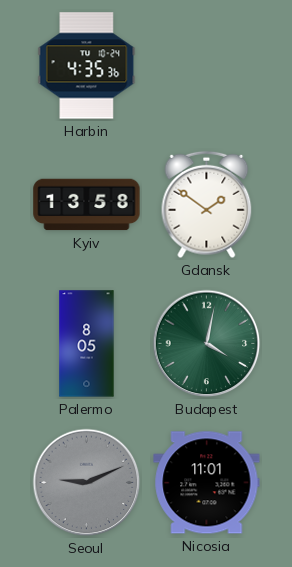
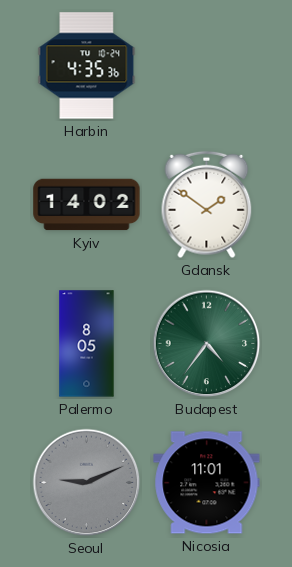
Kyiv: 13:58 -> 14:02
Budapest: 4:02 -> 4:36
